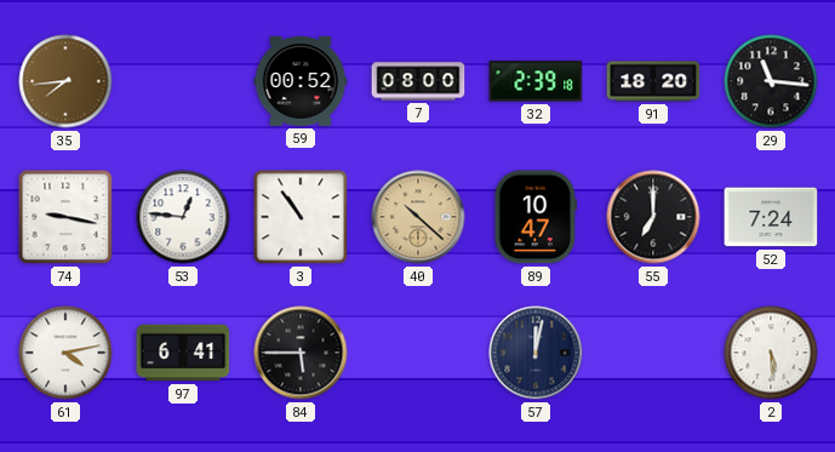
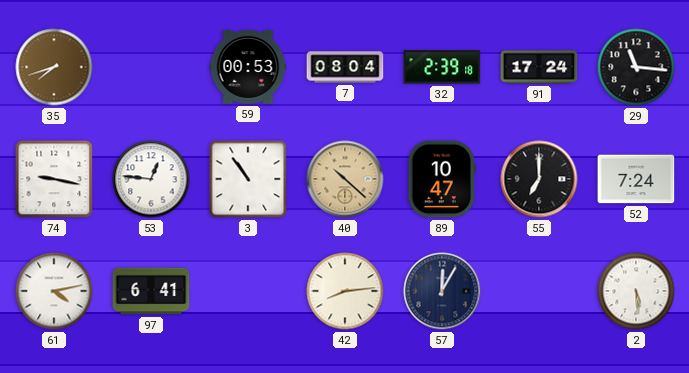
35: 7:44 -> 7:42
59: 00:52 -> 00:53
7: 08:00 -> 08:04
91: 18:20 -> 17:24
84: 5:45 -> none
42: none -> 8:14
57: 12:02 -> 12:05
